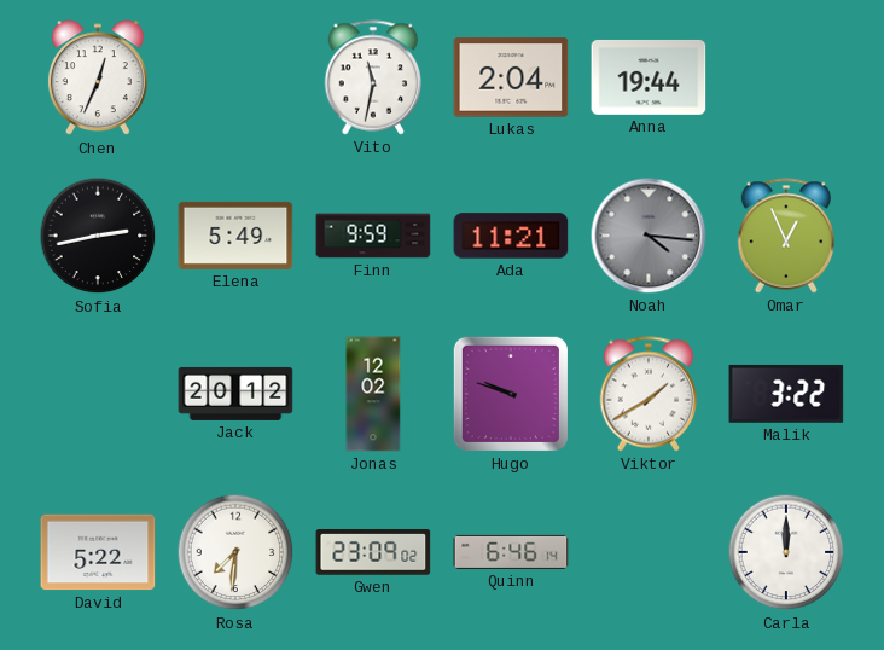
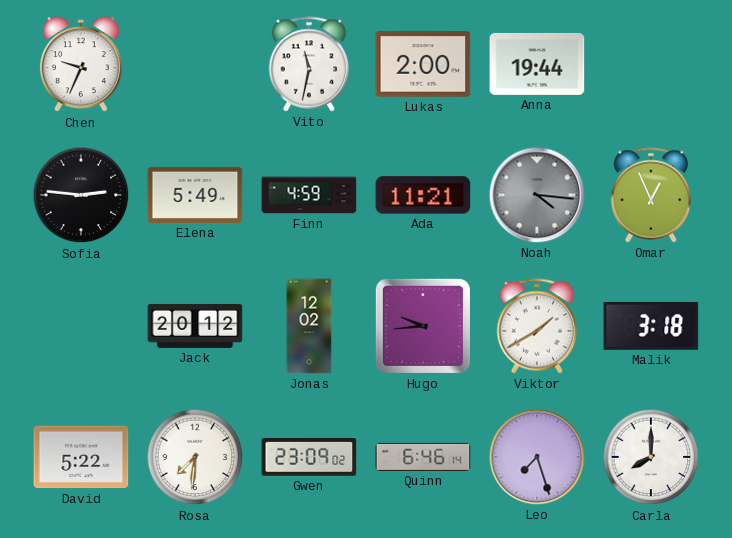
Chen: 12:34 -> 9:34
Lukas: 2:04 -> 2:00
Sofia: 2:43 -> 2:46
Finn: 9:59 -> 4:59
Hugo: 9:48 -> 9:44
Malik: 3:22 -> 3:18
Leo: none -> 7:27
Carla: 12:00 -> 8:00
